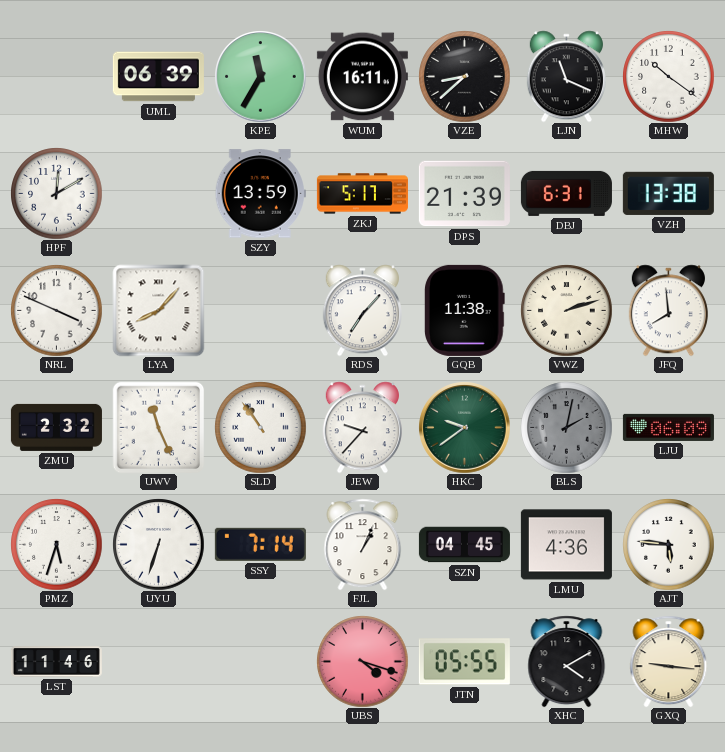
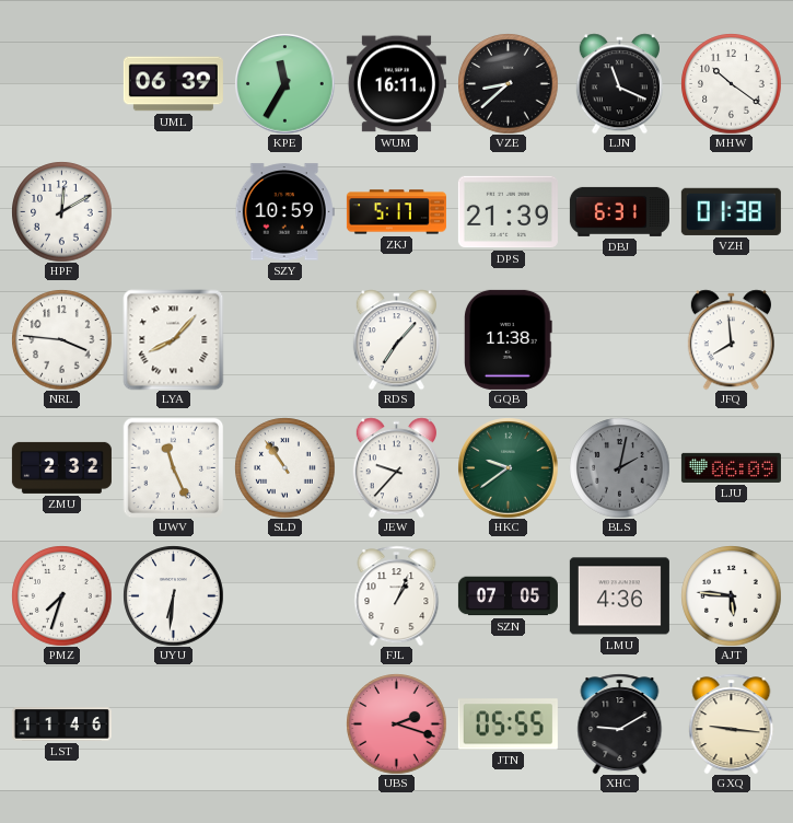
SZY: 13:59 -> 10:59
VZH: 13:38 -> 01:38
NRL: 3:49 -> 3:46
VWZ: 2:12 -> none
PMZ: 5:33 -> 7:33
UYU: 6:33 -> 6:31
SSY: 7:14 -> none
SZN: 04:45 -> 07:05
UBS: 4:18 -> 2:18
XHC: 4:10 -> 9:10
